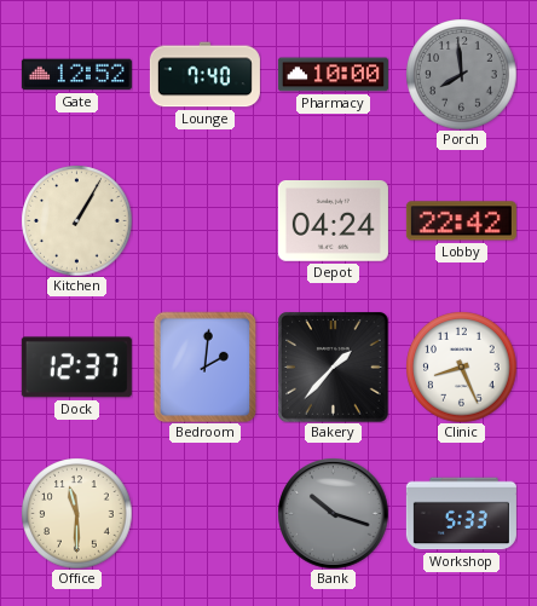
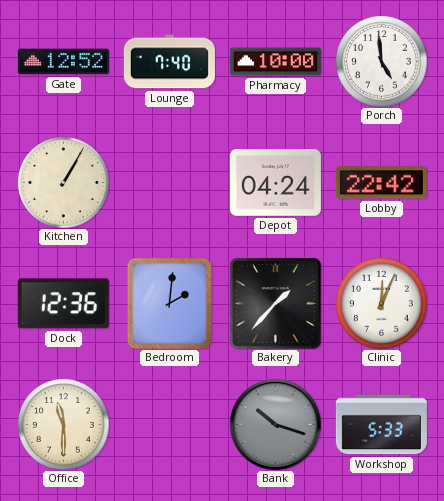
Porch: 7:59 -> 4:59
Porch dial: grey -> white
Dock: 12:37 -> 12:36
Clinic: 8:26 -> 12:04
